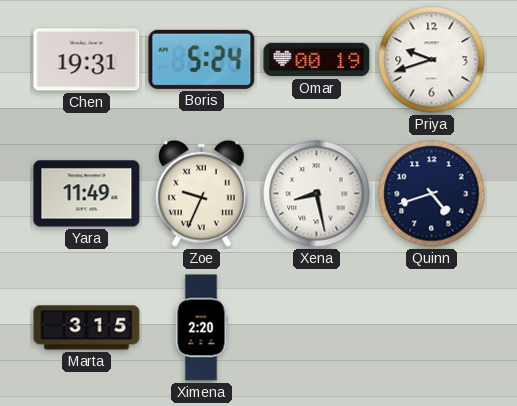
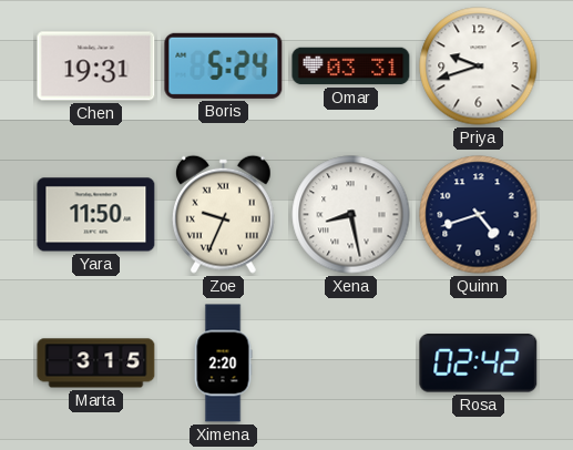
Omar: 00:19 -> 03:31
Yara: 11:49 -> 11:50
Rosa: none -> 02:42
